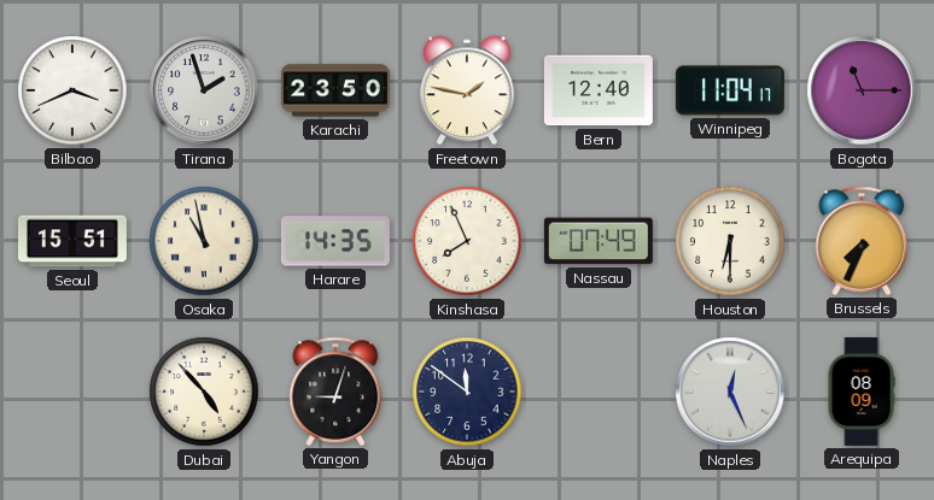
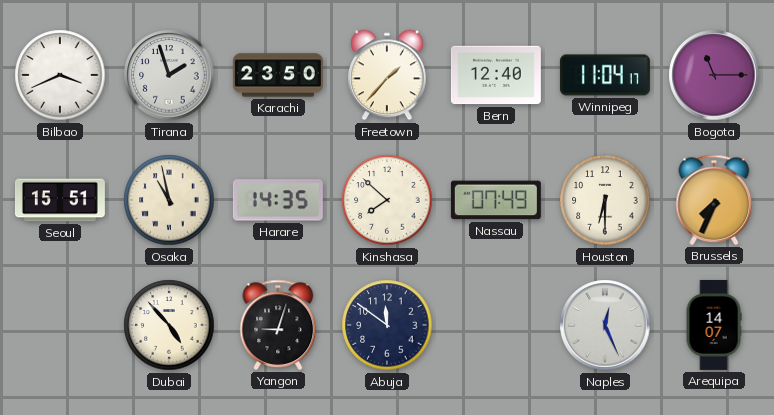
Freetown: 1:47 -> 1:37
Kinshasa: 7:56 -> 7:52
Arequipa: 08:09 -> 14:07
